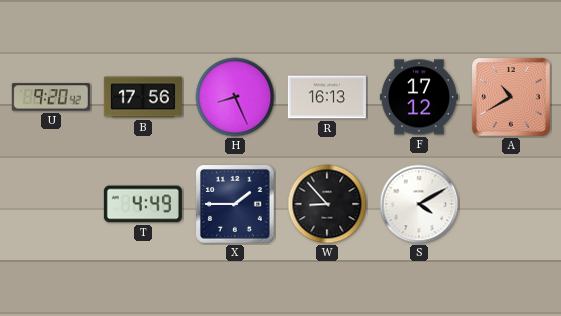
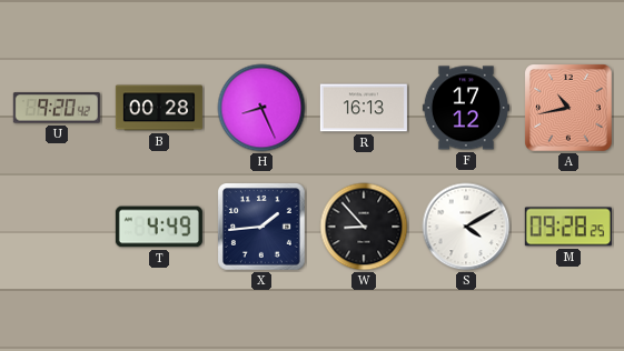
B: 17:56 -> 00:28
A: 10:40 -> 10:43
X: 1:45 -> 1:44
M: none -> 09:28
